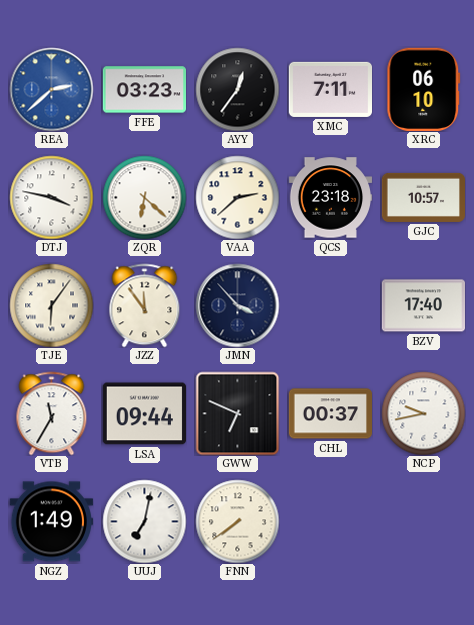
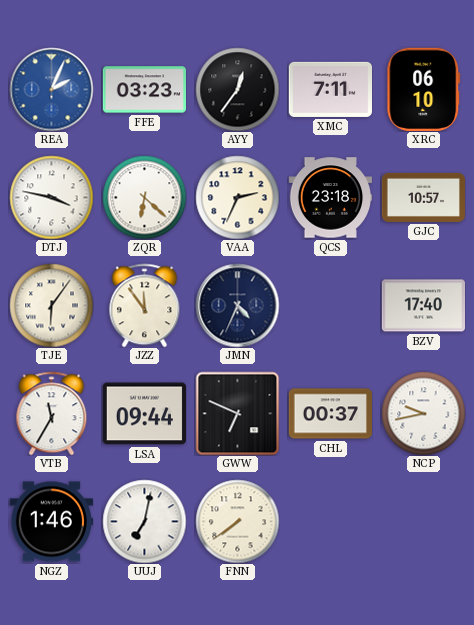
REA: 2:38 -> 2:04
VAA: 2:38 -> 2:34
JMN: 3:53 -> 4:34
NGZ: 1:49 -> 1:46
